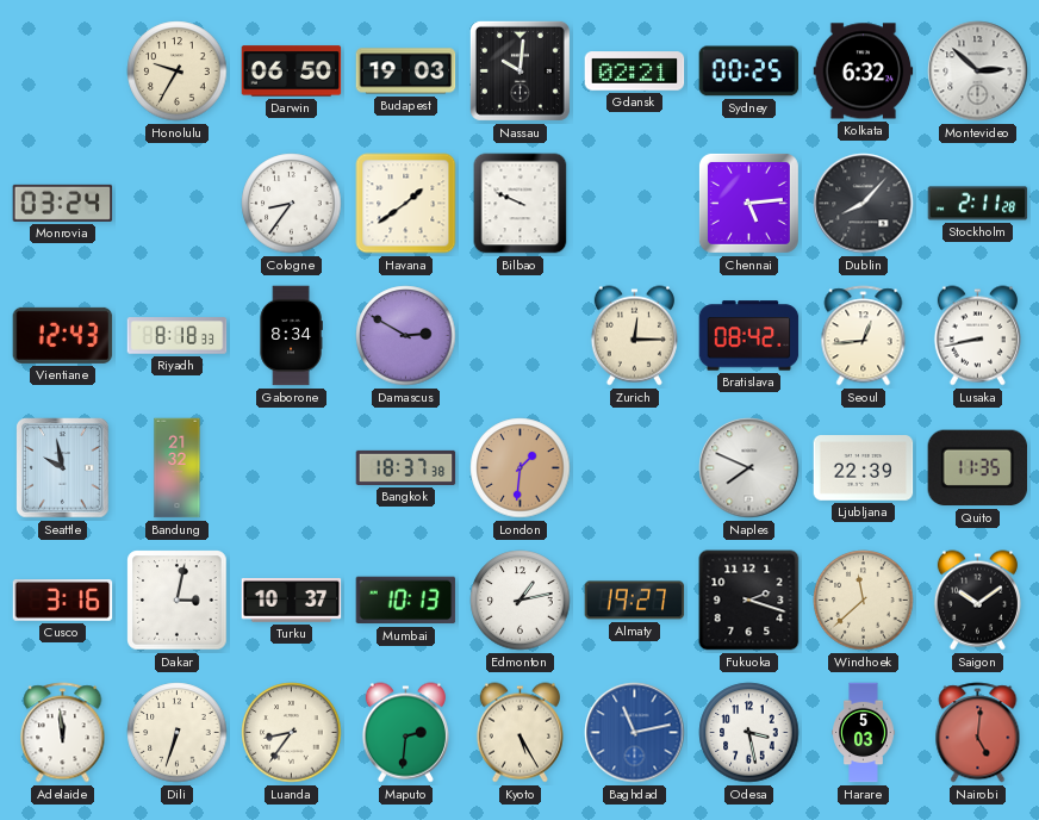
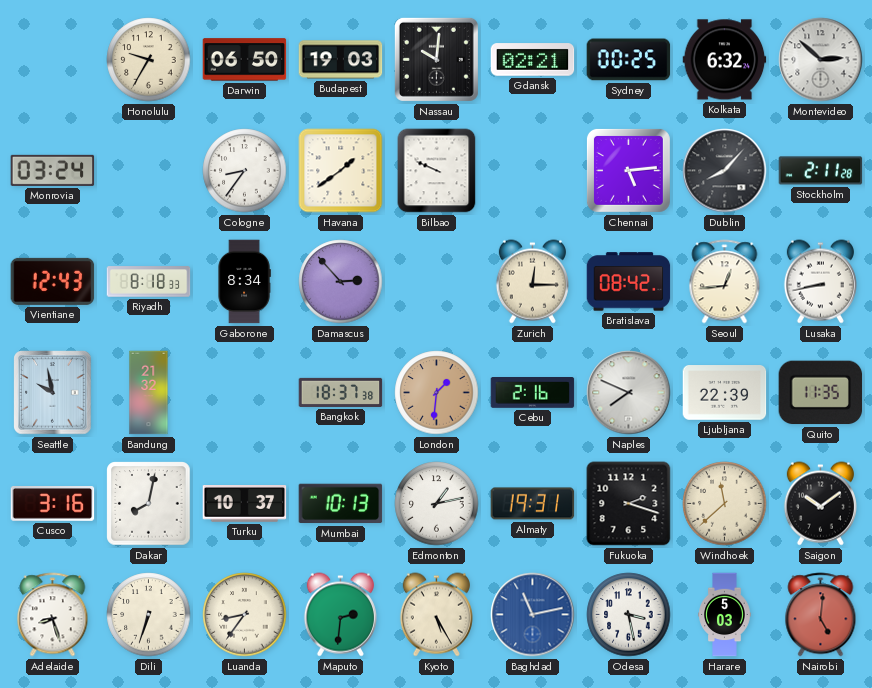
Damascus: 2:50 -> 2:53
Cebu: none -> 2:16
Dakar: 3:02 -> 8:02
Almaty: 19:27 -> 19:31
Adelaide: 11:59 -> 8:27
